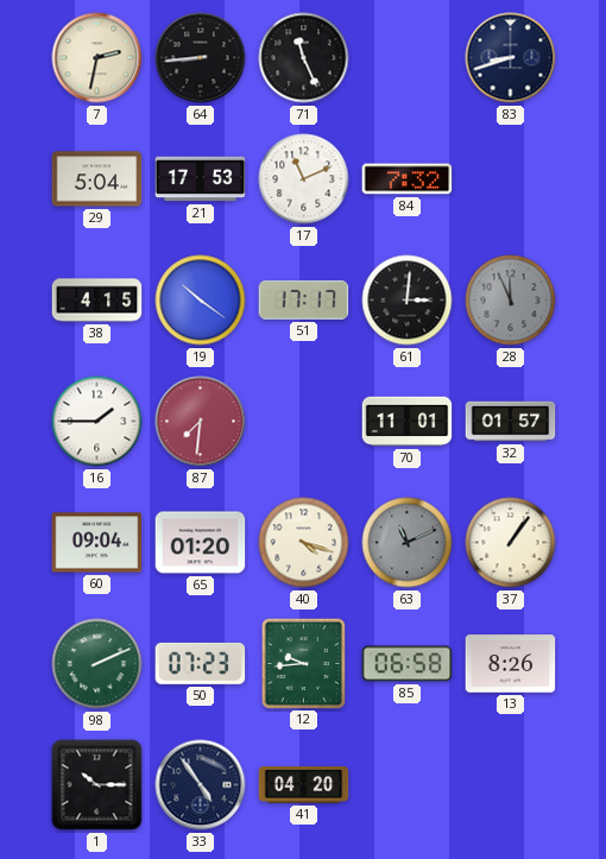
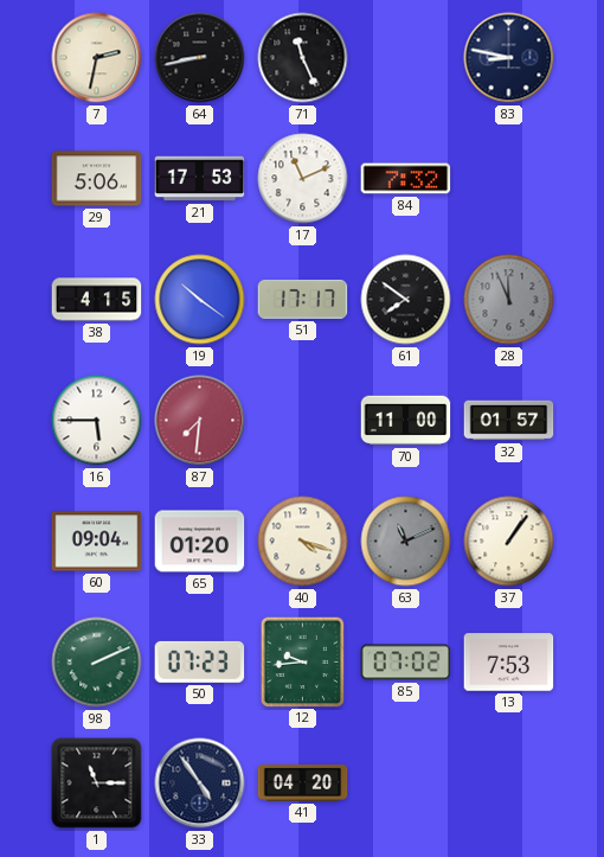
64: 8:44 -> 8:43
83: 8:42 -> 8:47
29: 5:04 -> 5:06
61: 3:01 -> 7:51
16: 1:45 -> 5:45
70: 11:01 -> 11:00
85: 06:58 -> 07:02
13: 8:26 -> 7:53
1: 10:15 -> 11:15
